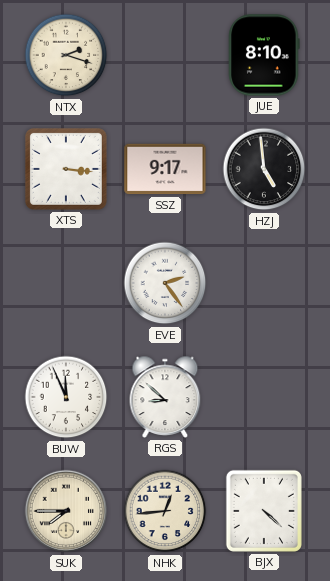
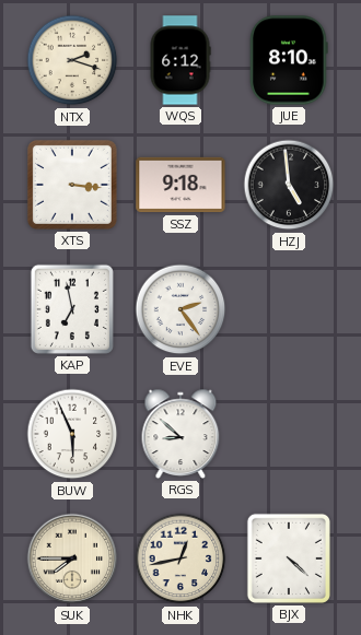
WQS: none -> 6:12
SSZ: 9:17 -> 9:18
KAP: none -> 6:58
BUW: 11:56 -> 5:56
NHK: 12:44 -> 12:43
